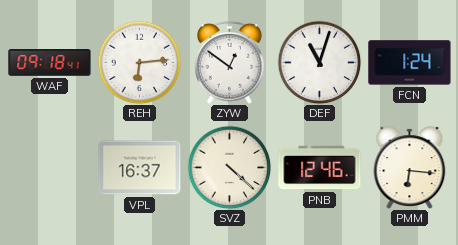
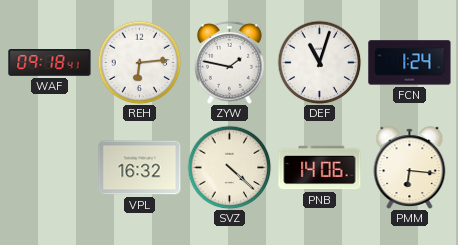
ZYW: 12:51 -> 1:47
VPL: 16:37 -> 16:32
PNB: 12:46 -> 14:06
